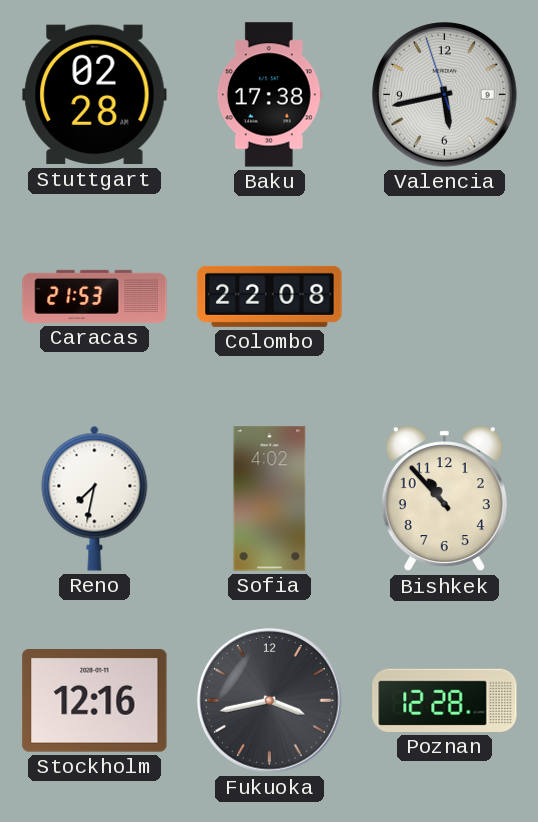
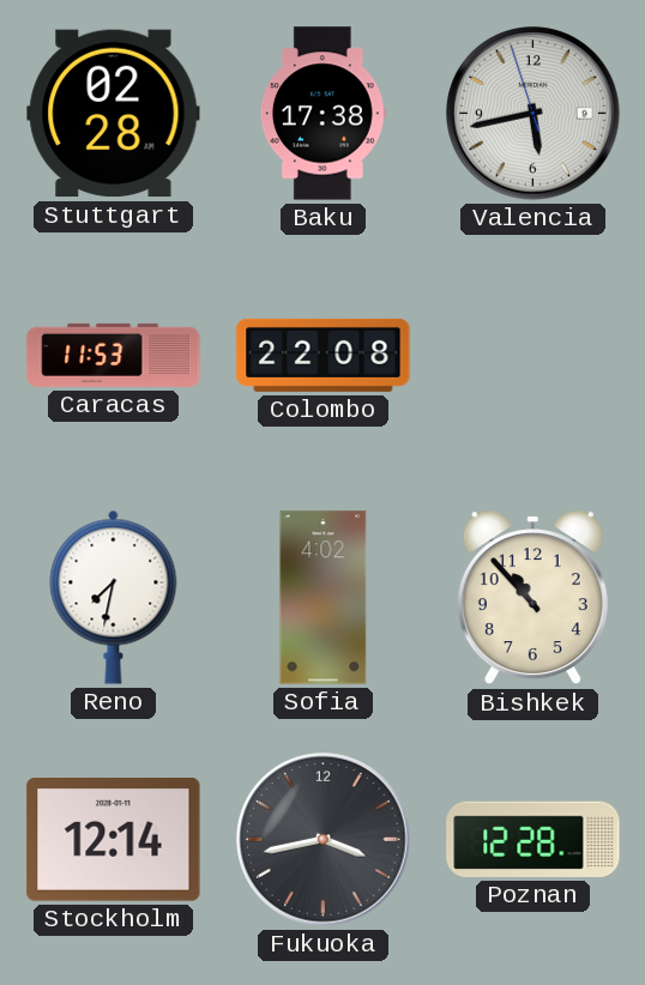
Caracas: 21:53 -> 11:53
Stockholm: 12:16 -> 12:14
